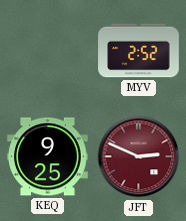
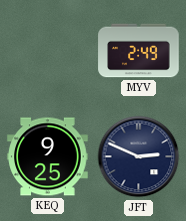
MYV: 2:52 -> 2:49
JFT dial: burgundy -> navy
